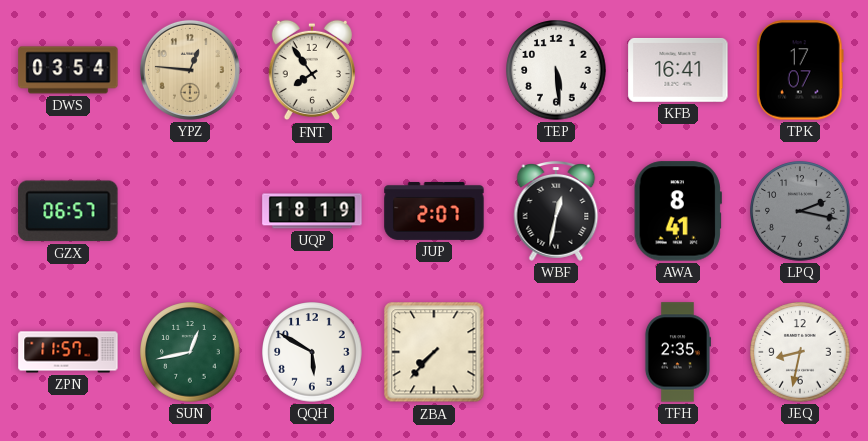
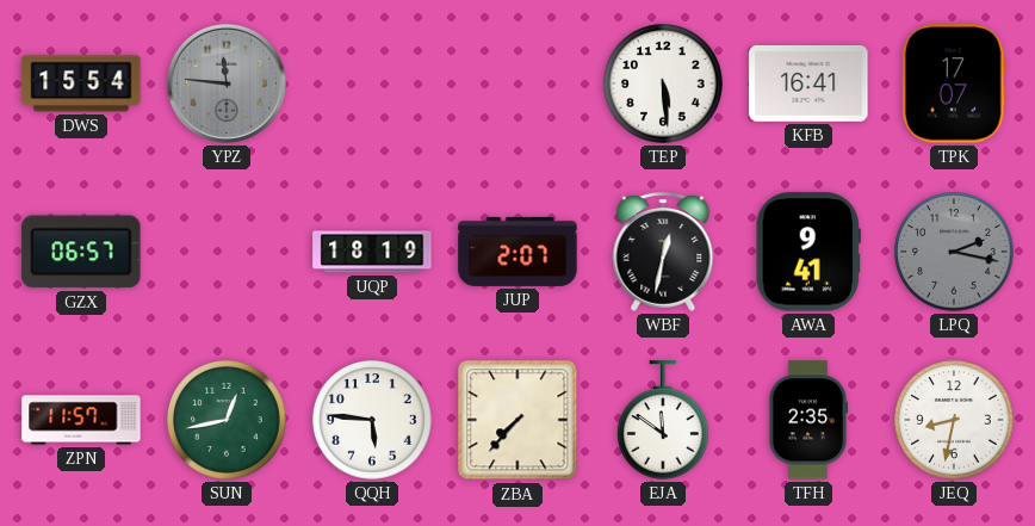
DWS: 03:54 -> 15:54
YPZ: 12:46 -> 11:46
YPZ dial: champagne -> grey
FNT: 7:54 -> none
AWA: 8:41 -> 9:41
QQH: 5:50 -> 5:46
EJA: none -> 11:51
